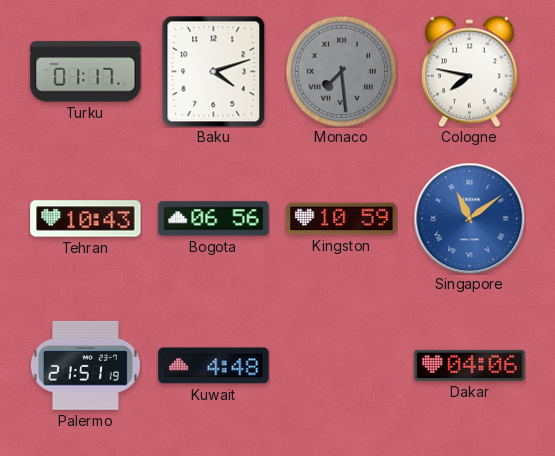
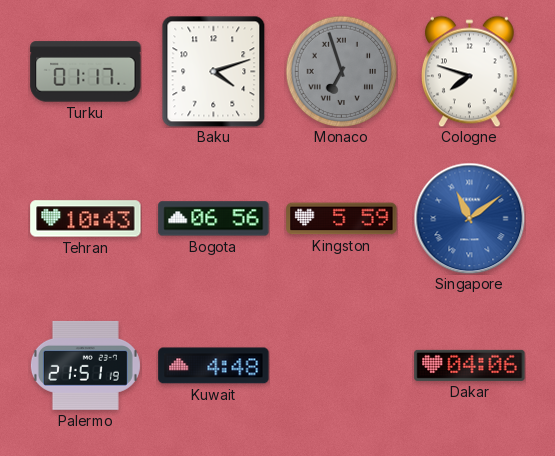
Monaco: 7:29 -> 6:57
Cologne: 7:47 -> 7:48
Kingston: 10:59 -> 5:59
